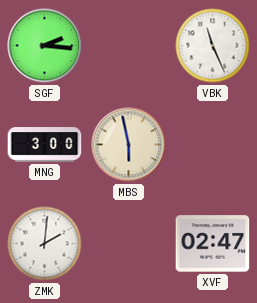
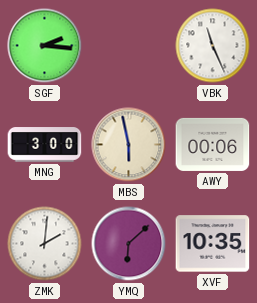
AWY: none -> 00:06
YMQ: none -> 6:08
XVF: 02:47 -> 10:35
